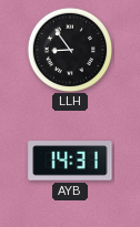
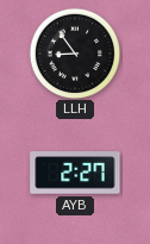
AYB: 14:31 -> 2:27
